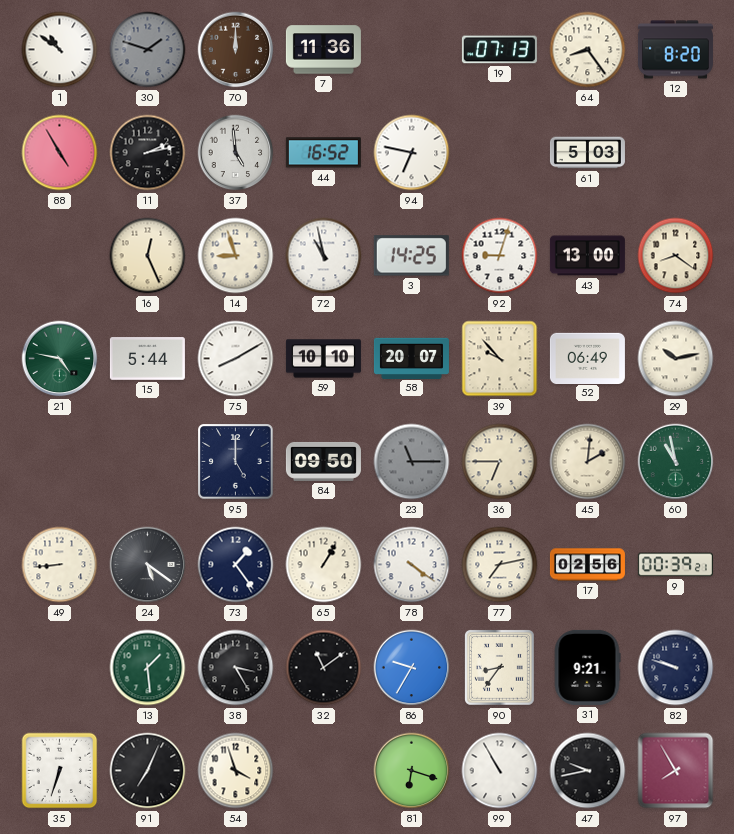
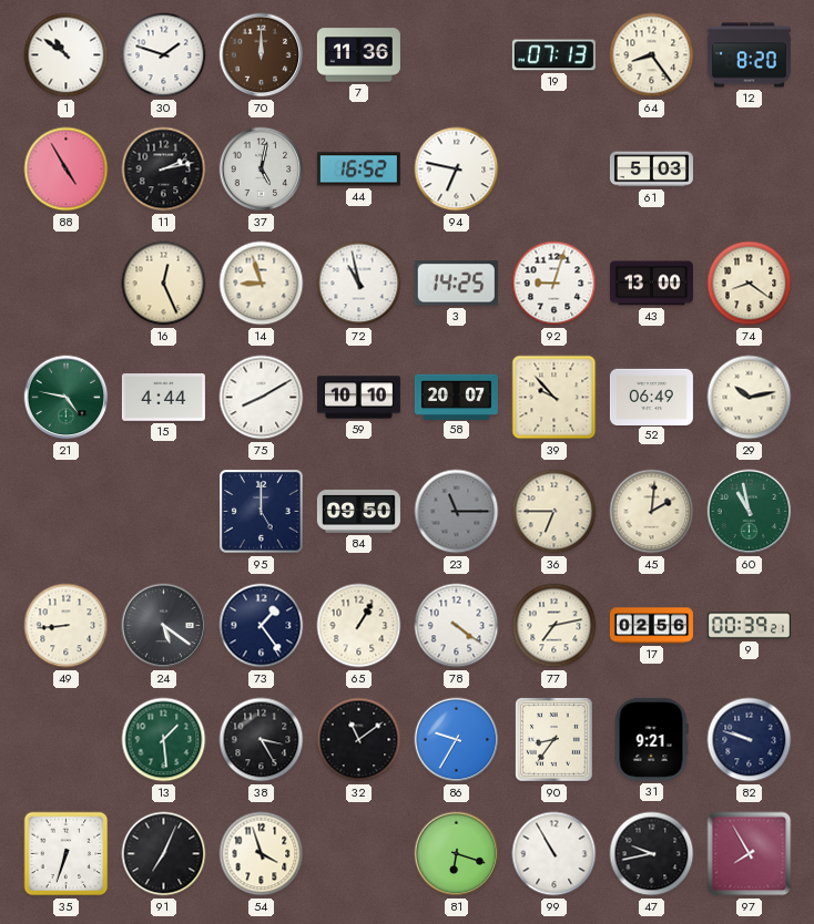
30 dial: grey -> white
37: 4:59 -> 5:02
15: 5:44 -> 4:44
